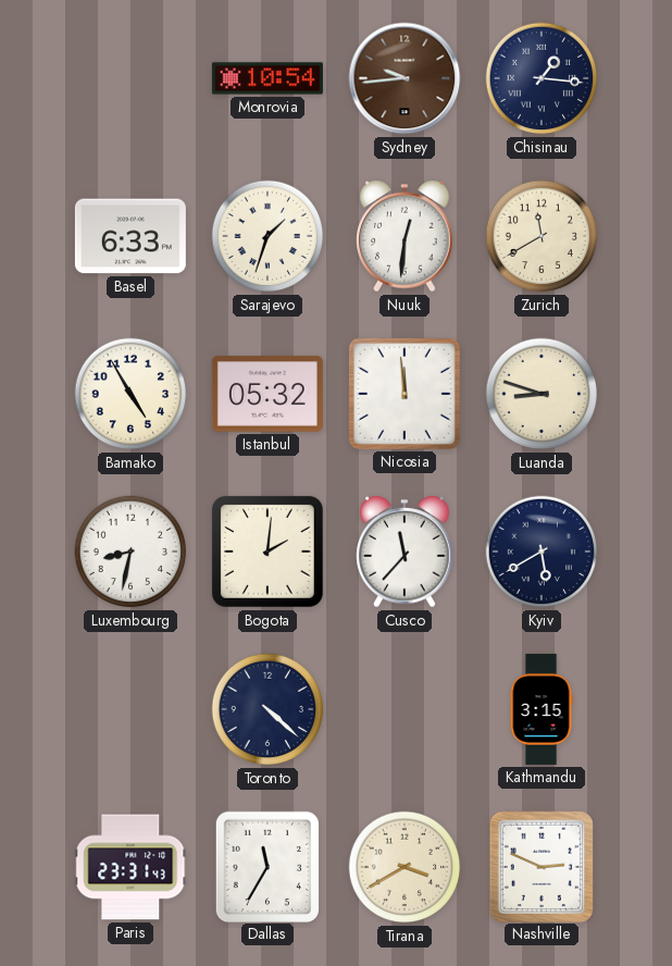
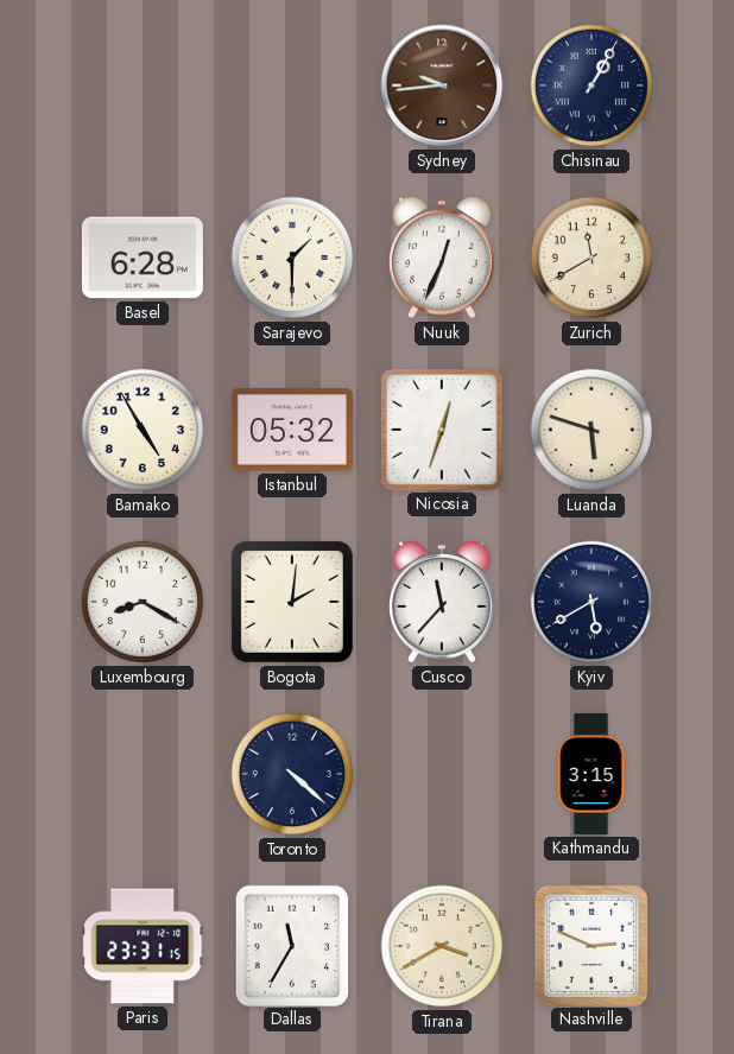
Monrovia: 10:54 -> none
Chisinau: 1:16 -> 1:05
Basel: 6:33 -> 6:28
Sarajevo: 1:33 -> 1:30
Nuuk: 12:31 -> 12:34
Nicosia: 11:59 -> 12:33
Luanda: 8:48 -> 5:48
Luxembourg: 8:32 -> 8:20
Paris: 23:31:43 -> 23:31:15
